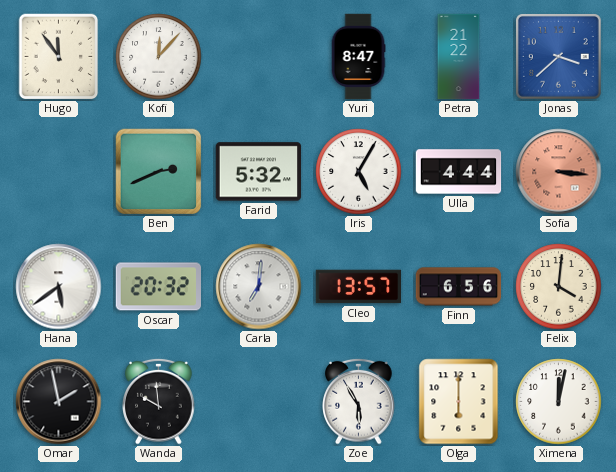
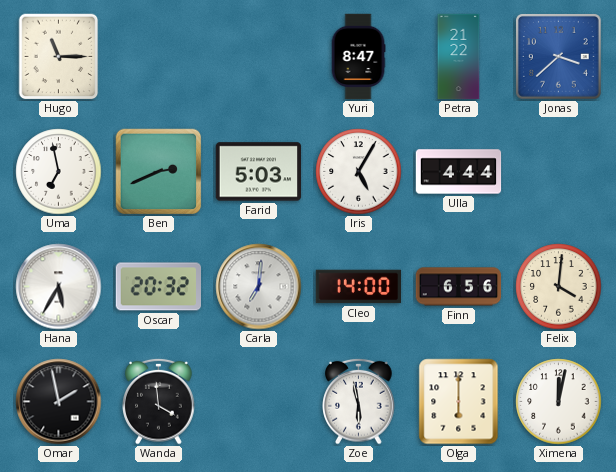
Hugo: 11:54 -> 11:15
Kofi: 12:07 -> none
Uma: none -> 6:58
Farid: 5:32 -> 5:03
Sofia: 3:16 -> none
Hana: 5:39 -> 5:35
Cleo: 13:57 -> 14:00
Wanda: 9:59 -> 3:59
Zoe: 5:55 -> 5:58
